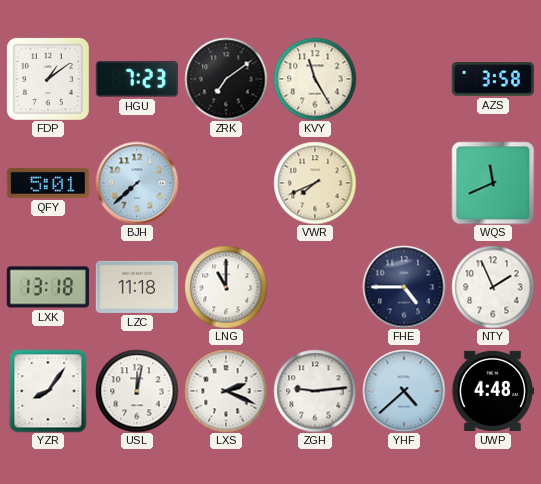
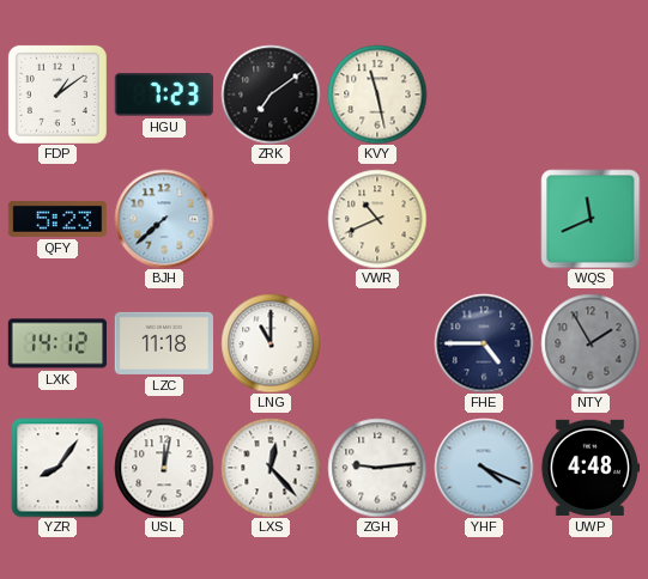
KVY: 11:25 -> 11:28
AZS: 3:58 -> none
QFY: 5:01 -> 5:23
VWR: 7:41 -> 10:41
LXK: 13:18 -> 14:12
NTY: 1:56 -> 1:55
NTY dial: white -> grey
LXS: 2:19 -> 12:23
YHF: 4:38 -> 4:19
